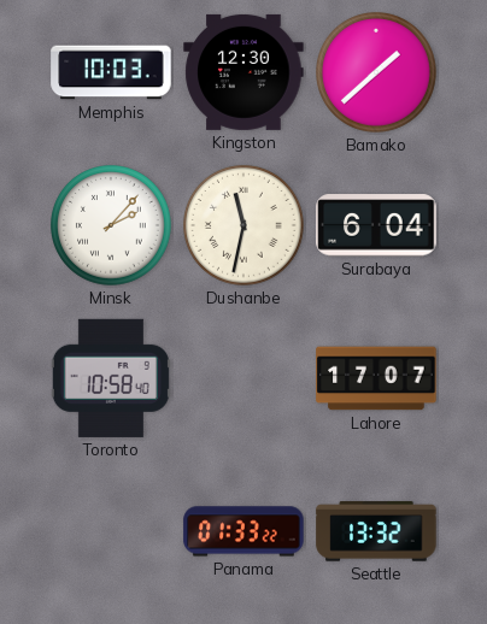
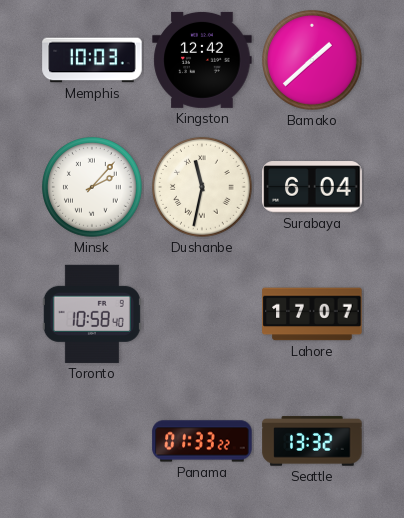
Kingston: 12:30 -> 12:42
